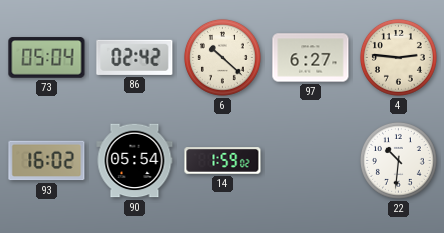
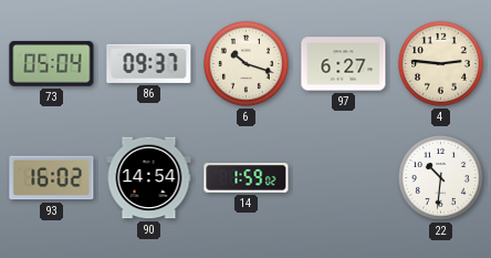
86: 02:42 -> 09:37
6: 10:22 -> 10:18
90: 05:54 -> 14:54
